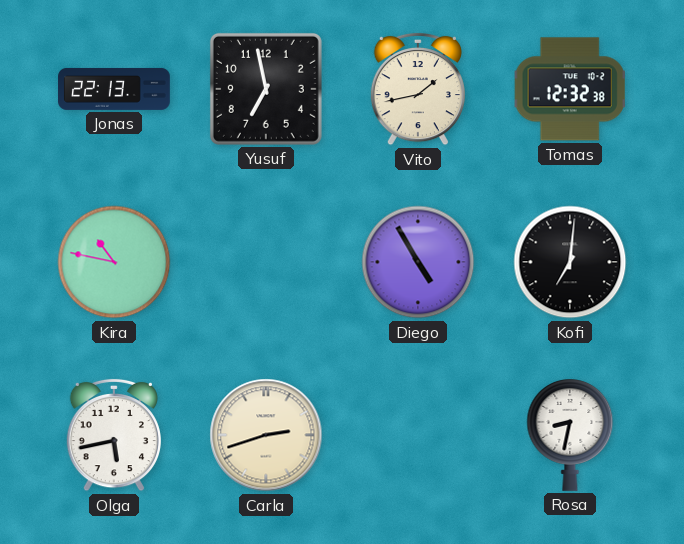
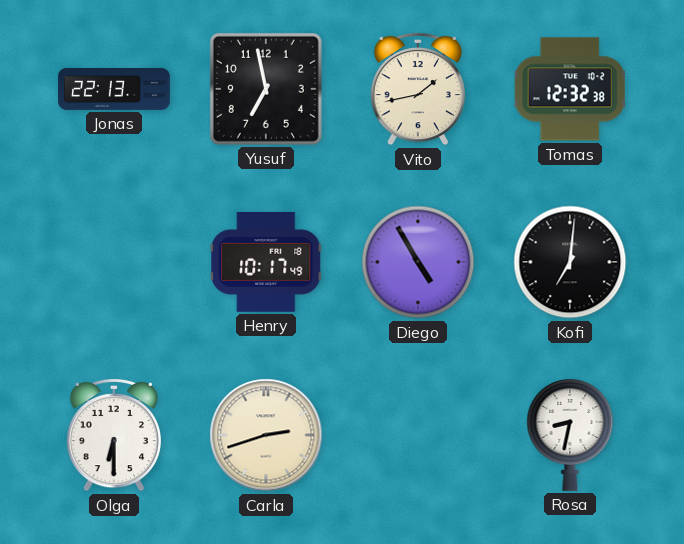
Kira: 10:47 -> none
Henry: none -> 10:17
Olga: 5:43 -> 6:30
